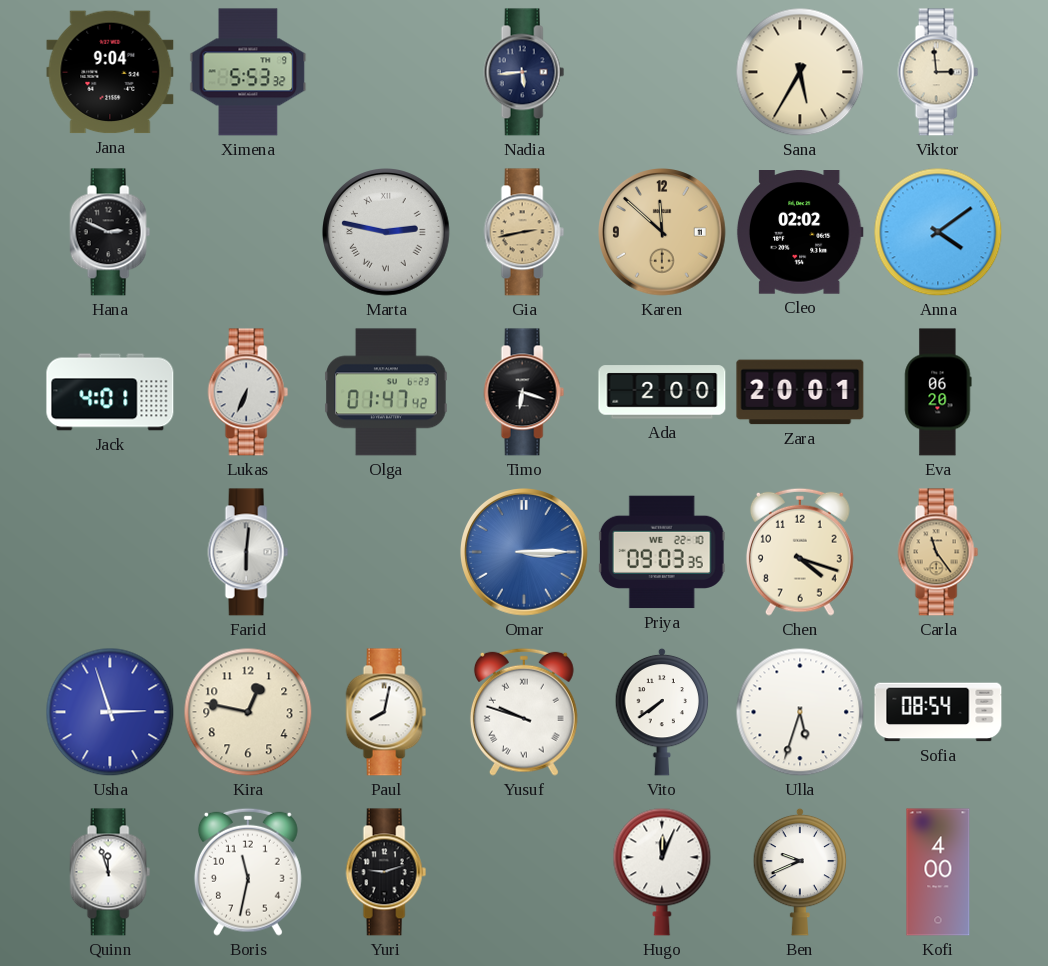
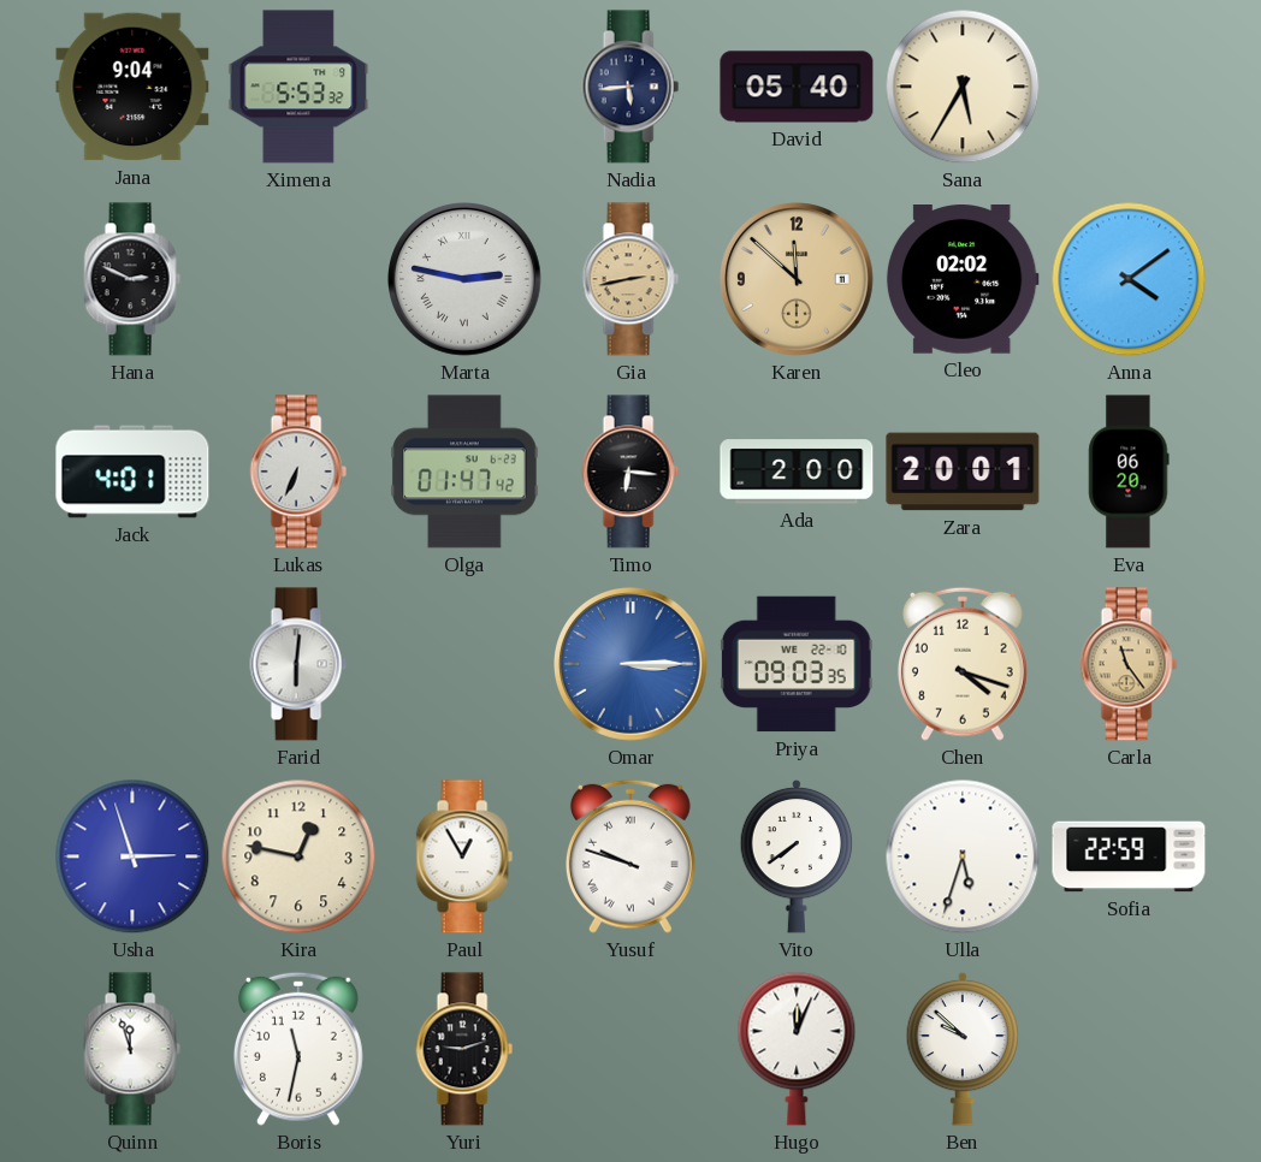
David: none -> 05:40
Viktor: 2:59 -> none
Timo: 6:18 -> 6:16
Paul: 8:02 -> 12:55
Sofia: 08:54 -> 22:59
Ben: 9:41 -> 9:52
Kofi: 4:00 -> none
